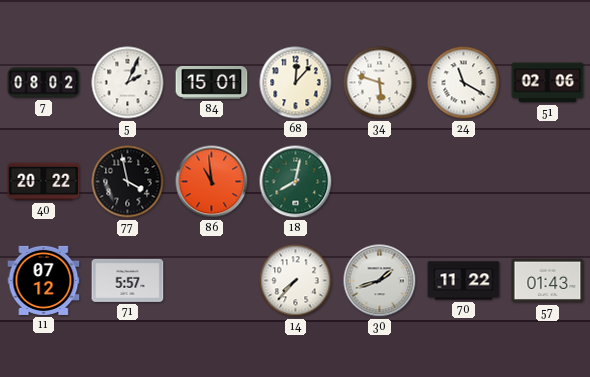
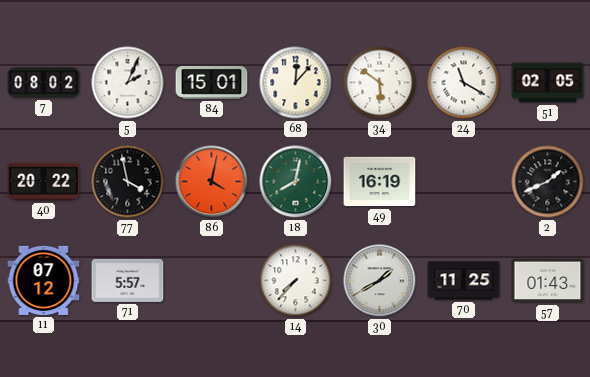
34: 5:48 -> 5:51
51: 02:06 -> 02:05
86: 10:59 -> 4:02
49: none -> 16:19
2: none -> 1:41
30: 1:42 -> 1:40
70: 11:22 -> 11:25
